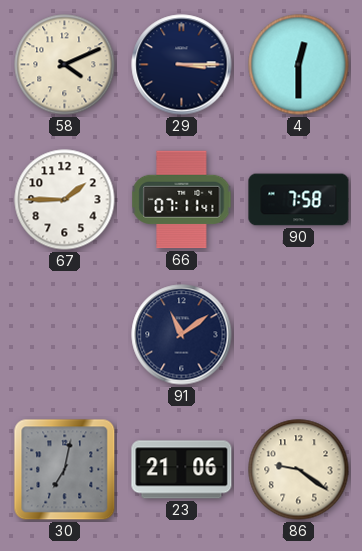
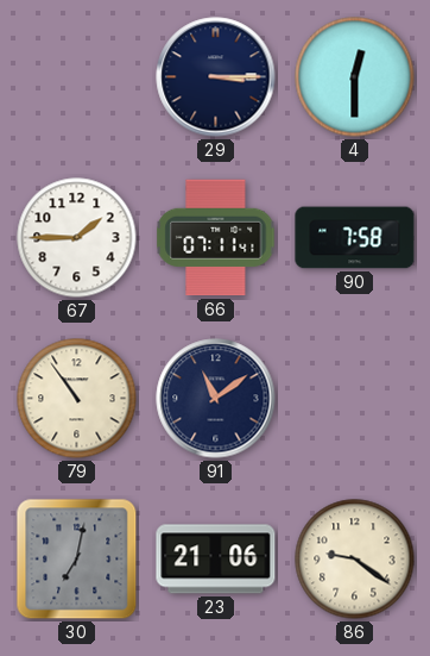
58: 4:11 -> none
79: none -> 10:54
